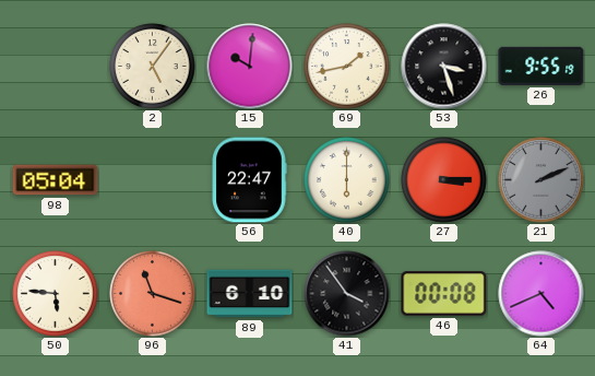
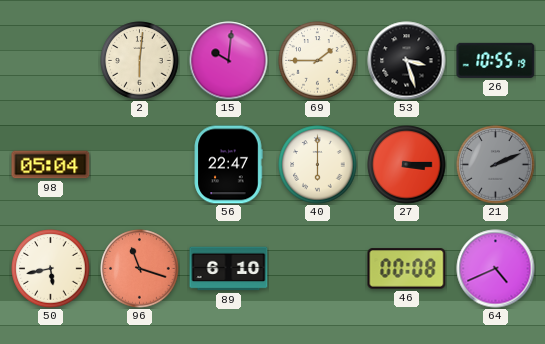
2: 5:06 -> 6:01
69: 1:43 -> 1:45
26: 9:55 -> 10:55
50: 5:46 -> 5:43
41: 3:54 -> none
